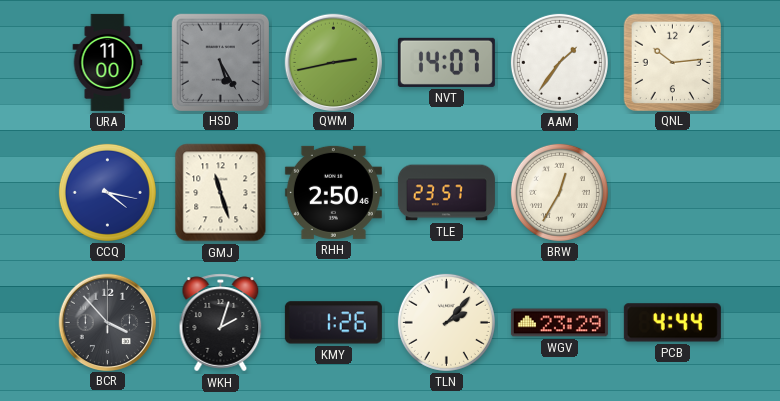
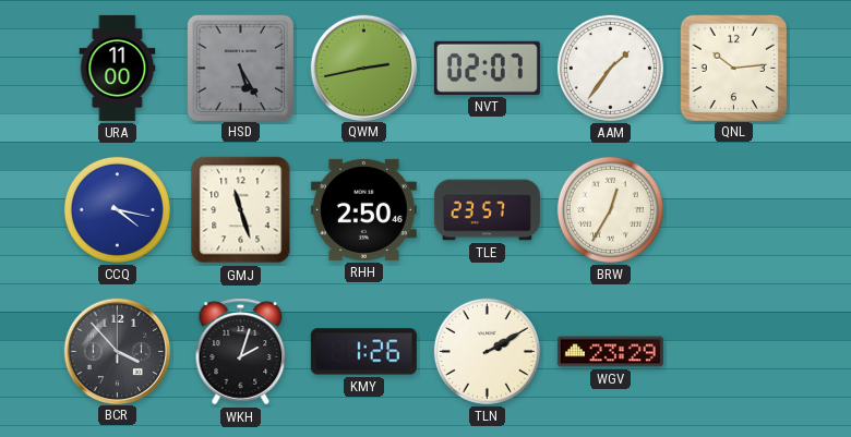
NVT: 14:07 -> 02:07
TLN: 2:07 -> 2:10
PCB: 4:44 -> none
